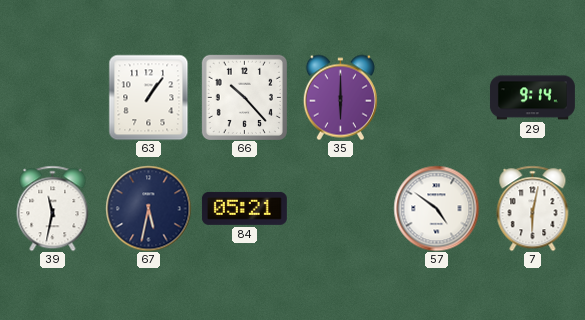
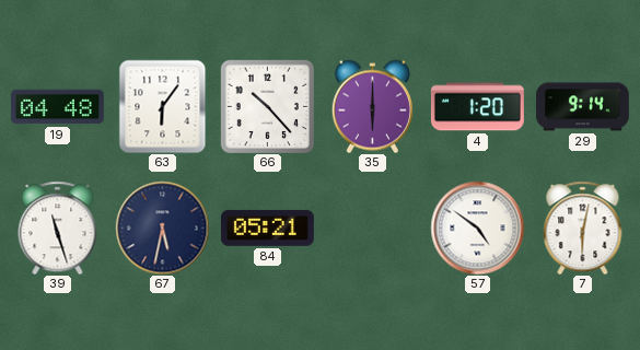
19: none -> 04:48
63: 1:06 -> 6:06
4: none -> 1:20
39: 11:32 -> 11:27
